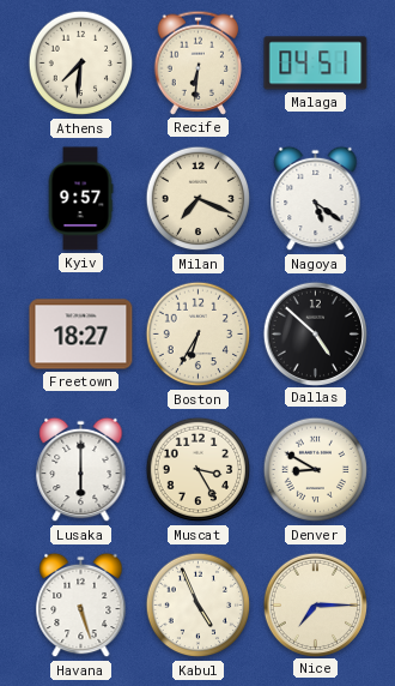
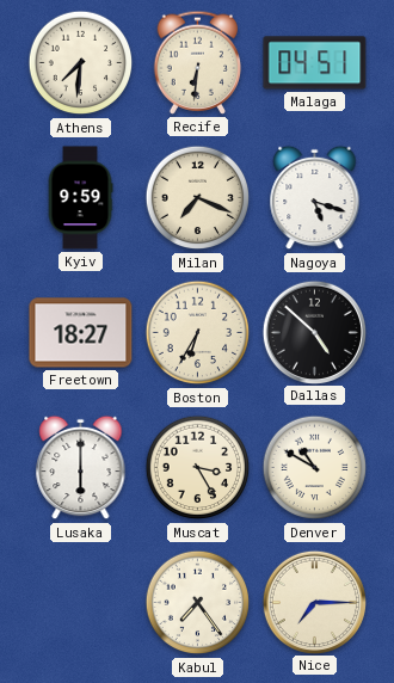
Kyiv: 9:57 -> 9:59
Nagoya: 5:21 -> 5:18
Denver: 8:50 -> 10:50
Havana: 5:27 -> none
Kabul: 4:56 -> 7:24
